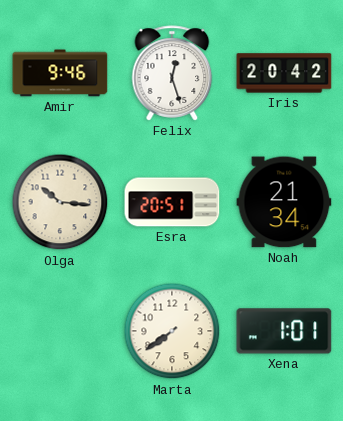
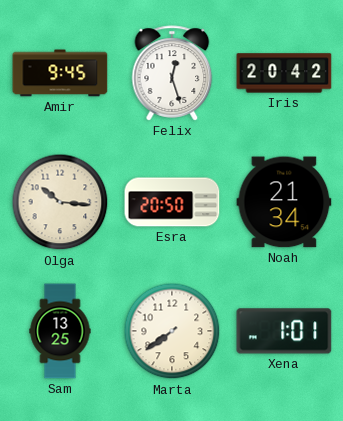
Amir: 9:46 -> 9:45
Esra: 20:51 -> 20:50
Sam: none -> 13:25
